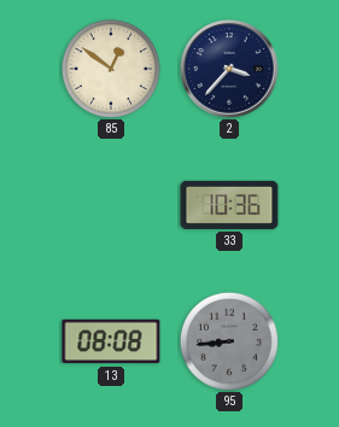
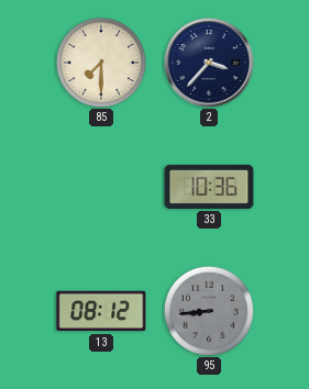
85: 12:51 -> 7:30
13: 08:08 -> 08:12
